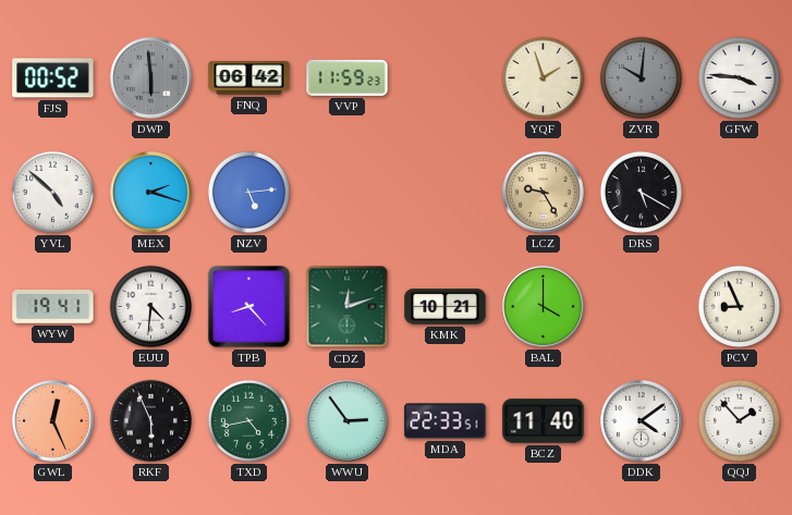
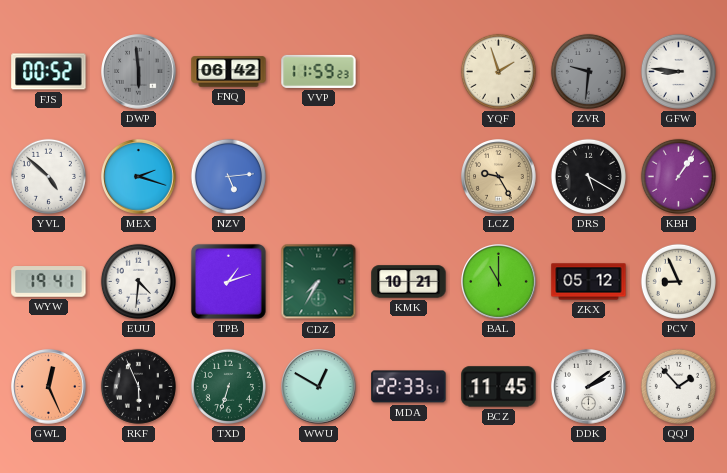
ZVR: 10:01 -> 9:31
GFW: 3:46 -> 8:46
KBH: none -> 1:06
TPB: 8:23 -> 1:12
CDZ: 12:12 -> 7:35
BAL: 4:00 -> 11:00
ZKX: none -> 05:12
TXD: 4:43 -> 6:33
WWU: 2:54 -> 12:50
BCZ: 11:40 -> 11:45
DDK: 4:09 -> 2:09
